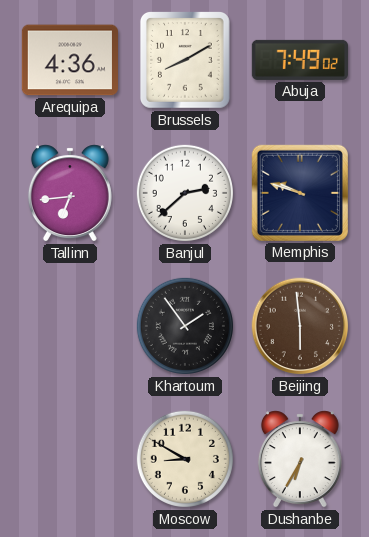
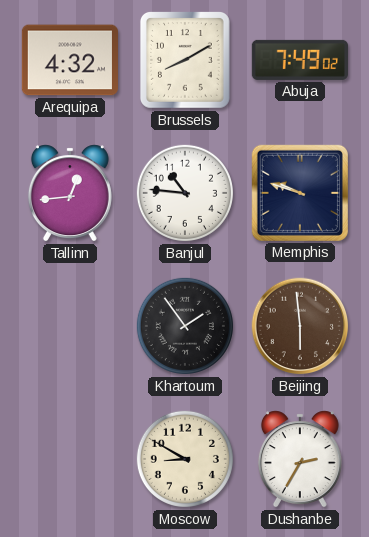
Arequipa: 4:36 -> 4:32
Tallinn: 6:44 -> 12:44
Banjul: 2:38 -> 10:46
Dushanbe: 6:35 -> 2:35
